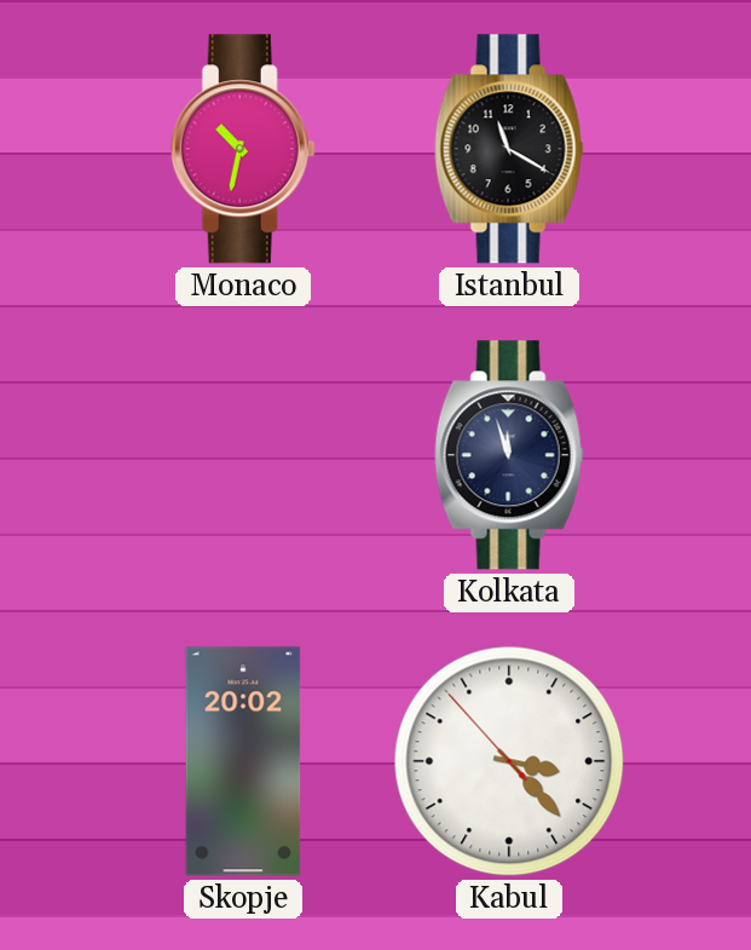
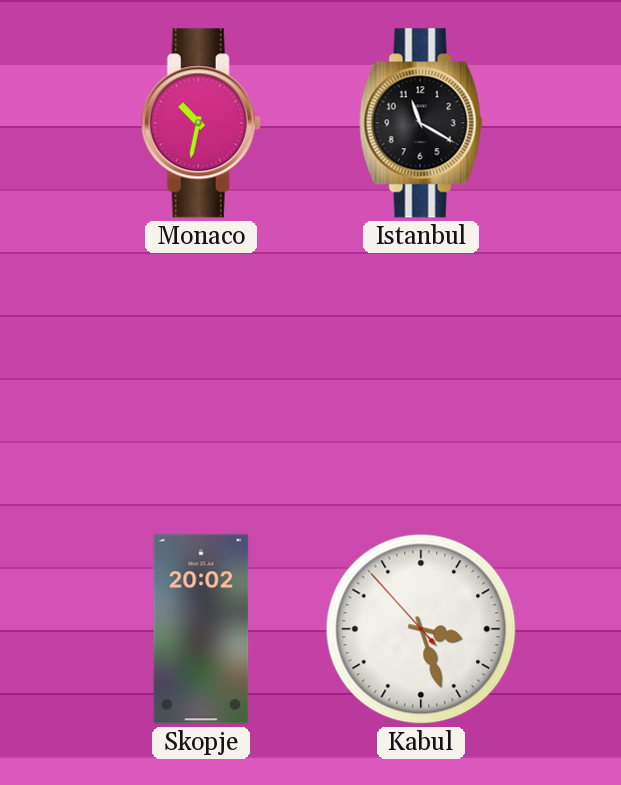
Kolkata: 11:57 -> none
Kabul: 3:22 -> 3:26
